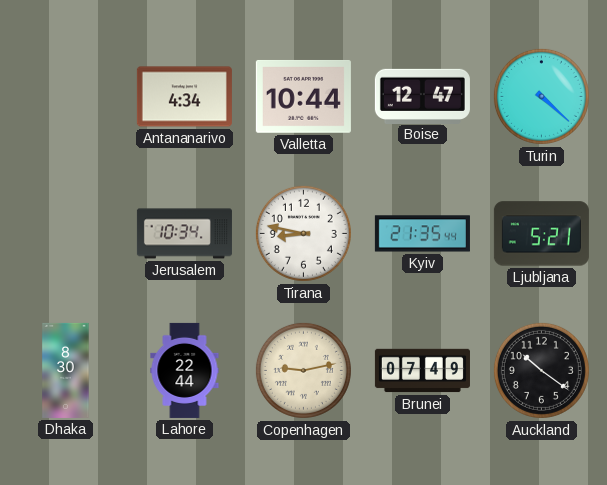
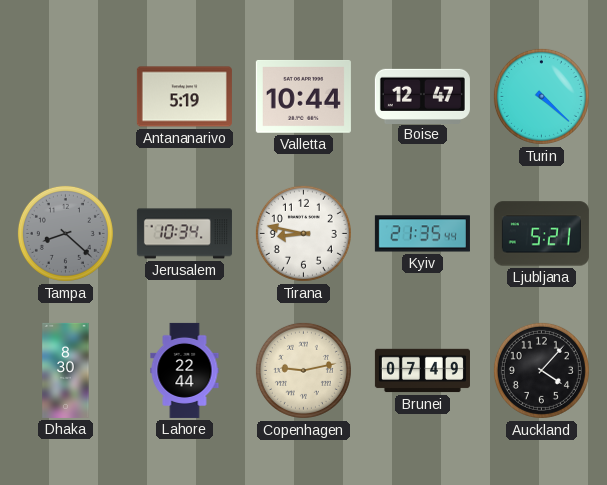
Antananarivo: 4:34 -> 5:19
Tampa: none -> 8:22
Auckland: 10:21 -> 4:07
